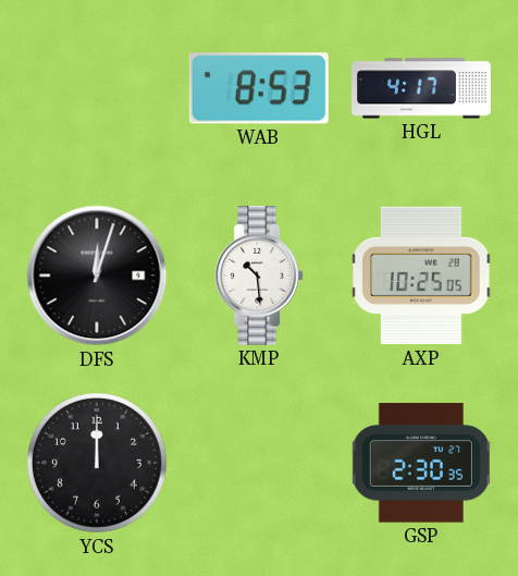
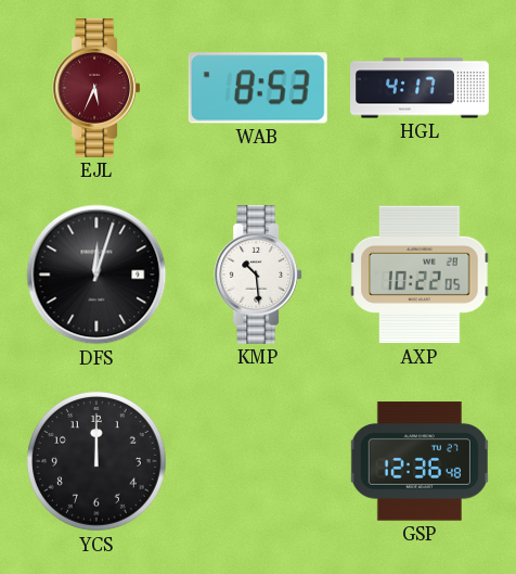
EJL: none -> 5:34
AXP: 10:25 -> 10:22
GSP: 2:30 -> 12:36
